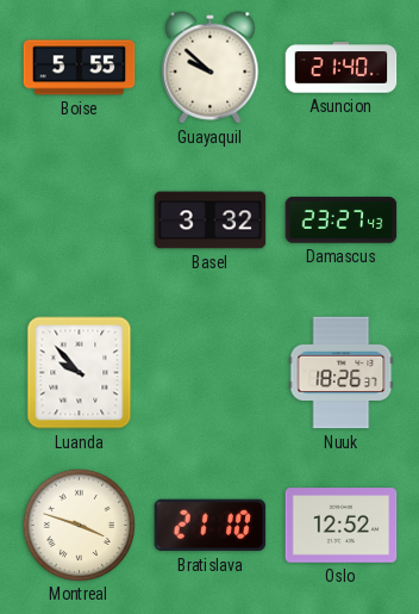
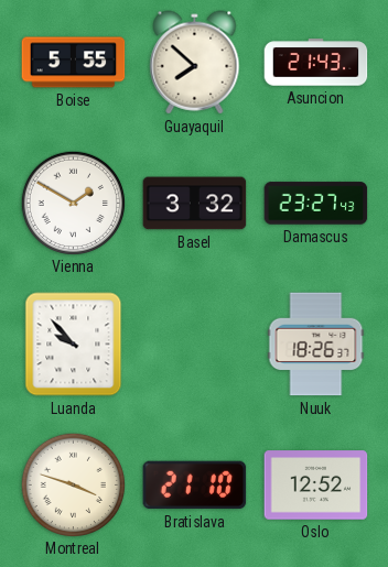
Guayaquil: 9:52 -> 7:52
Asuncion: 21:40 -> 21:43
Vienna: none -> 1:50
